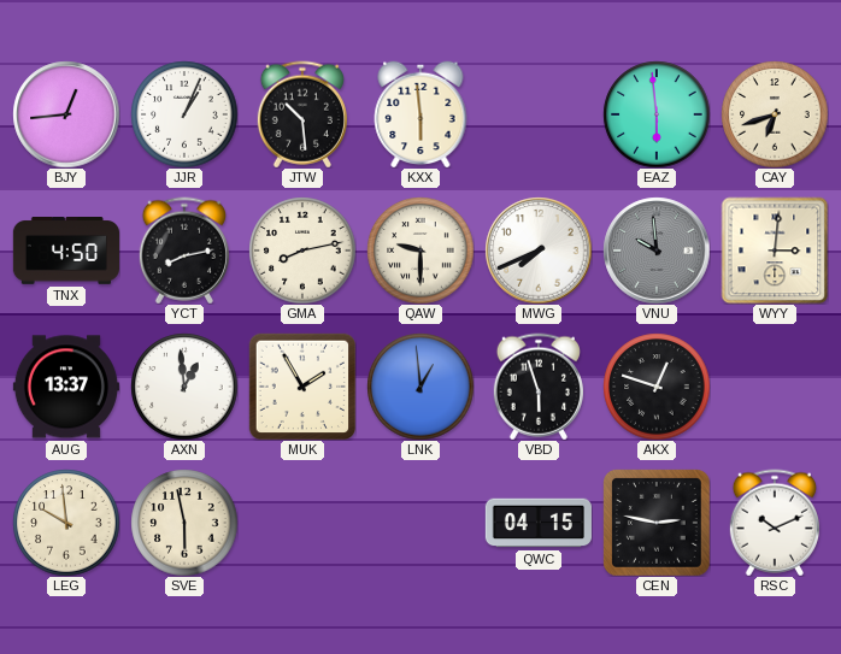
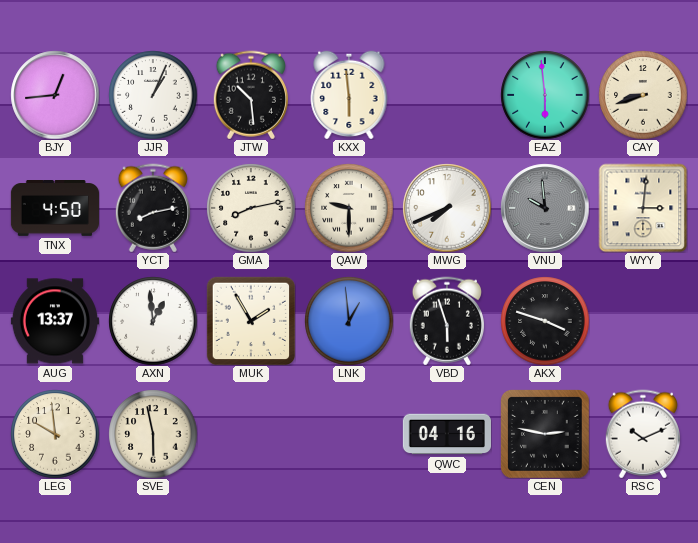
CAY: 6:42 -> 8:42
AKX: 12:48 -> 3:48
QWC: 04:15 -> 04:16
